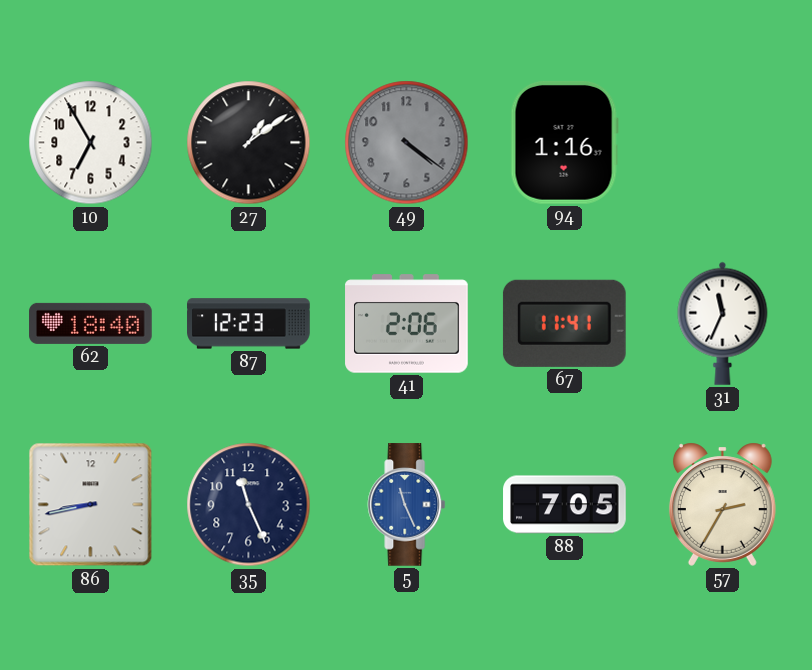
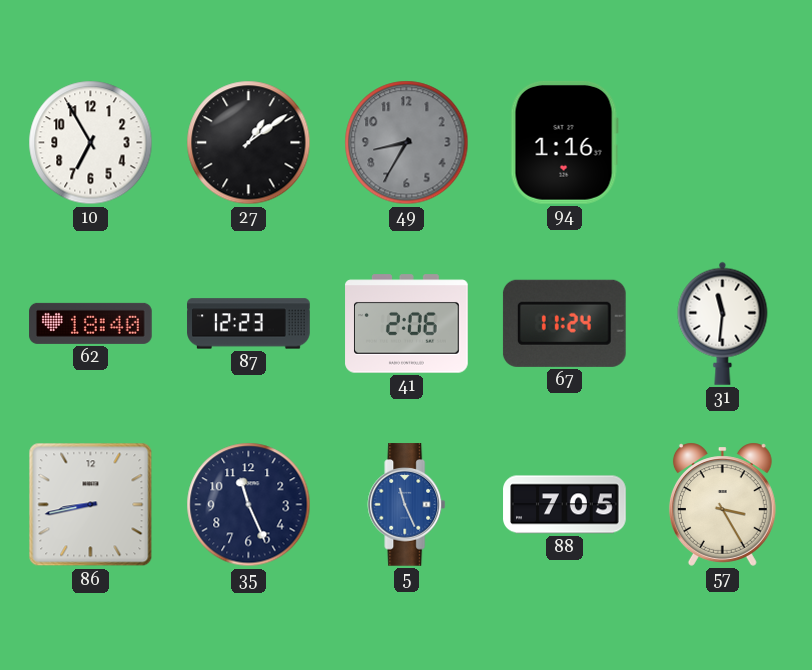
49: 4:21 -> 8:35
67: 11:41 -> 11:24
31: 11:34 -> 11:31
57: 2:35 -> 3:25
